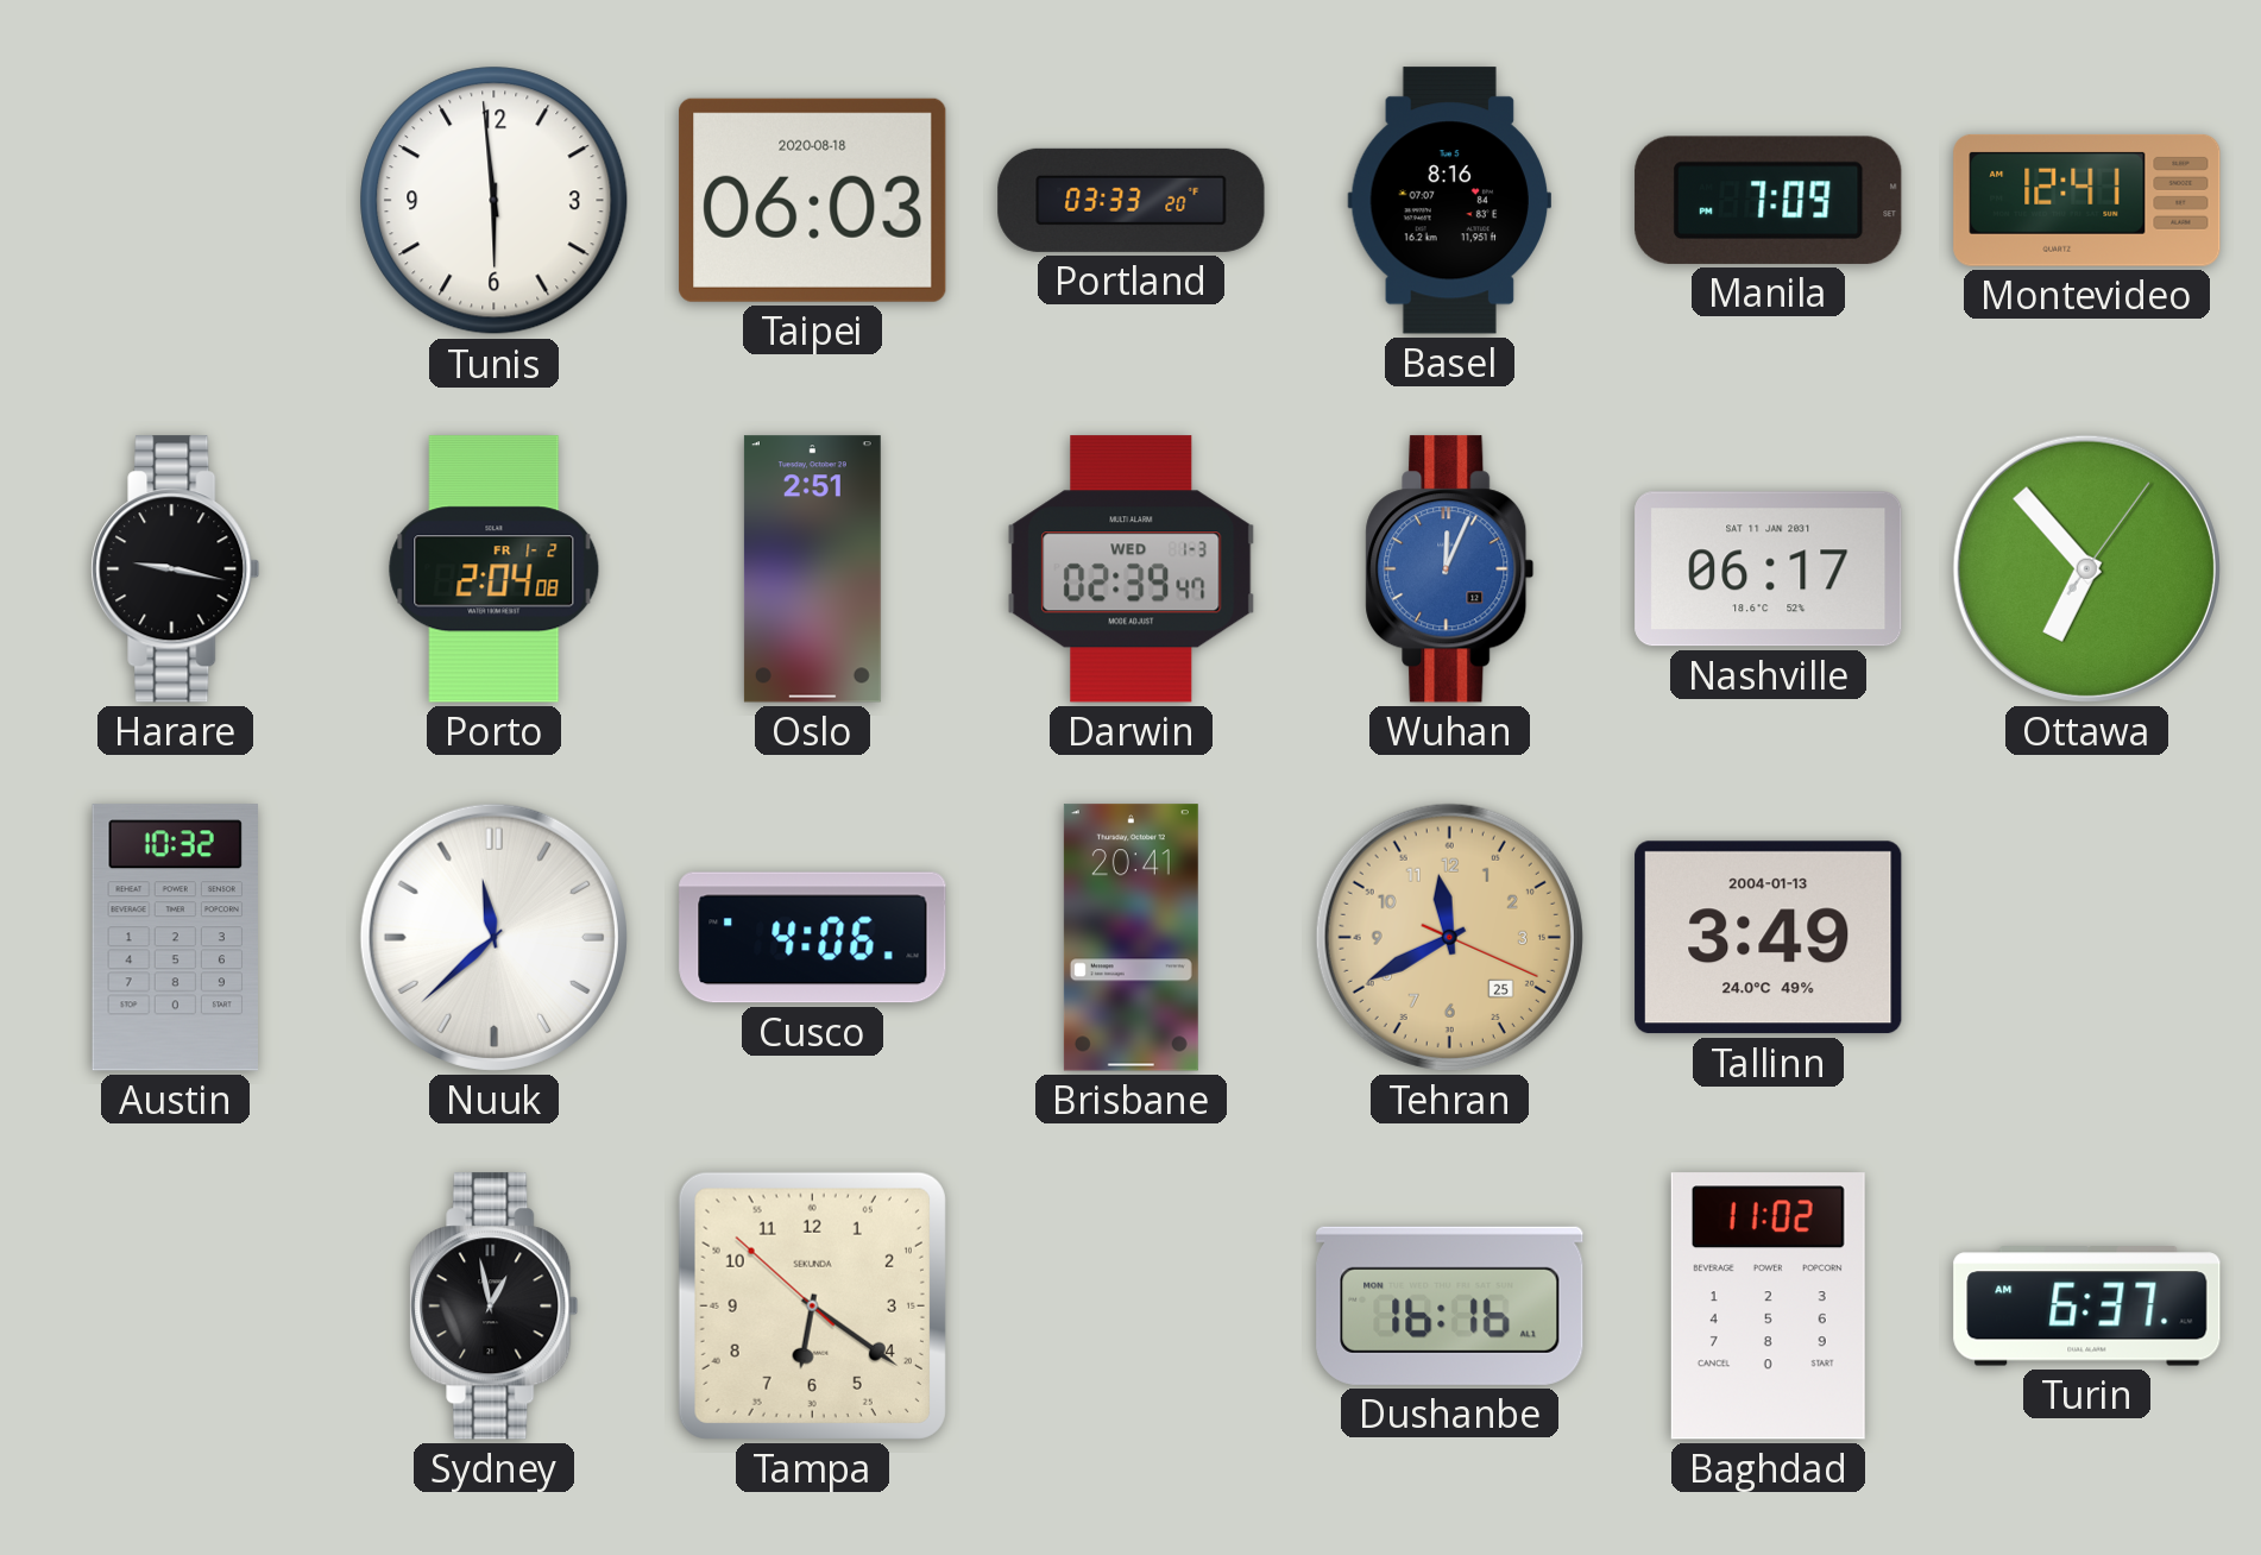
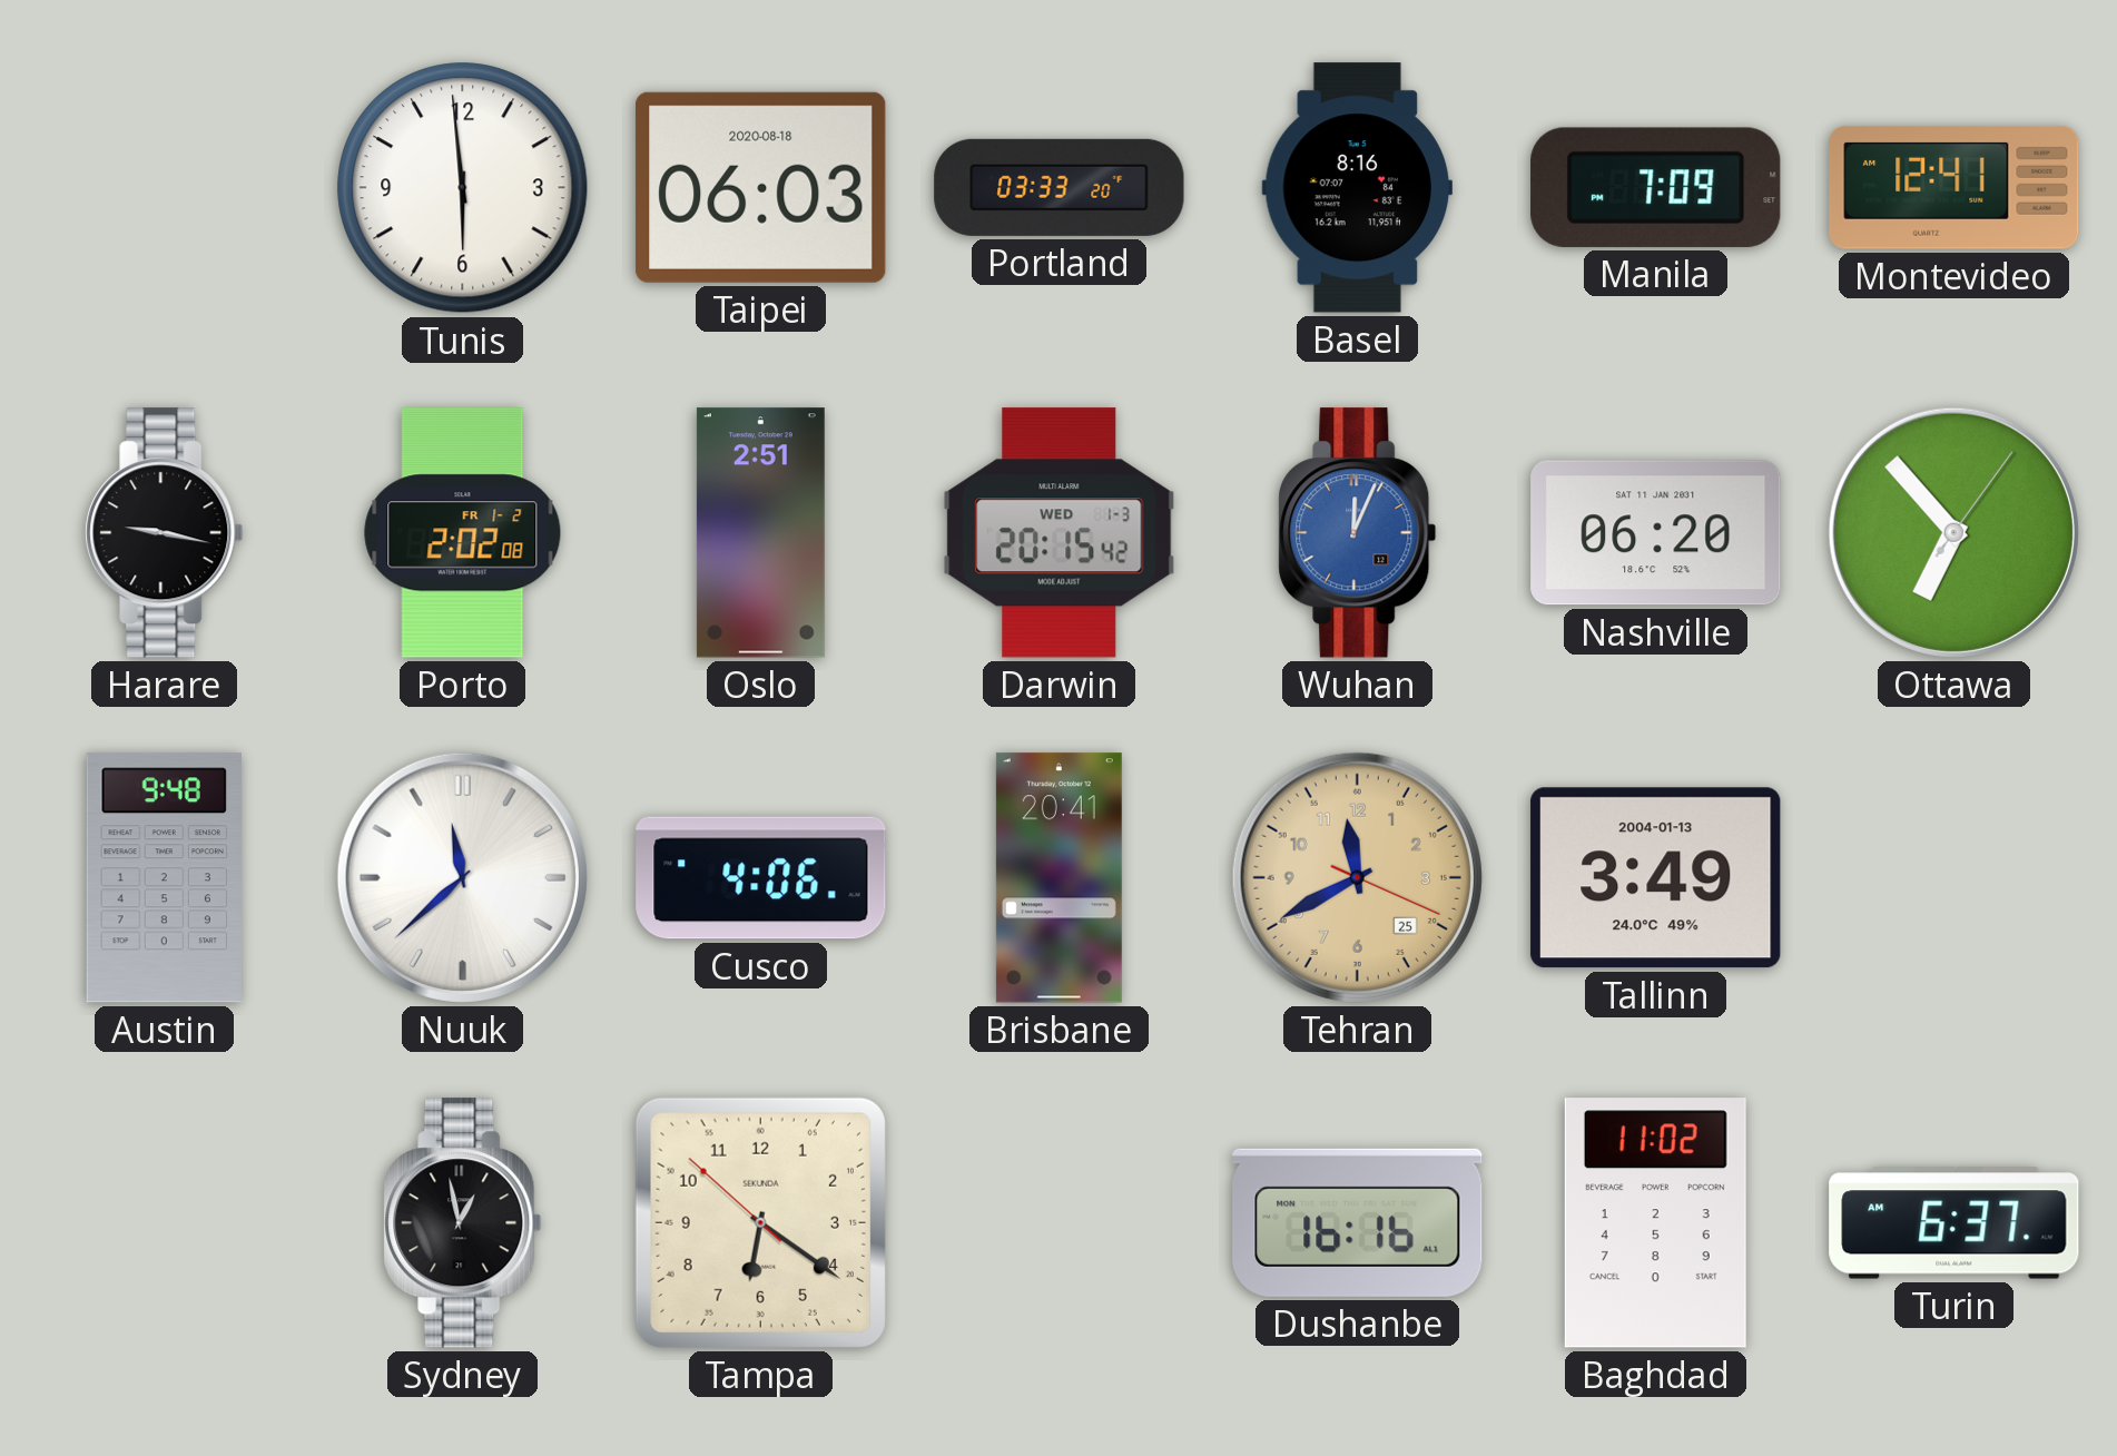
Porto: 2:04 -> 2:02
Darwin: 02:39 -> 20:15
Nashville: 06:17 -> 06:20
Austin: 10:32 -> 9:48
